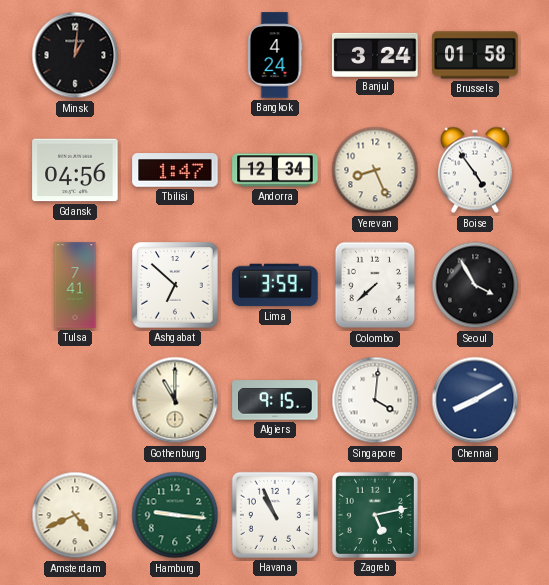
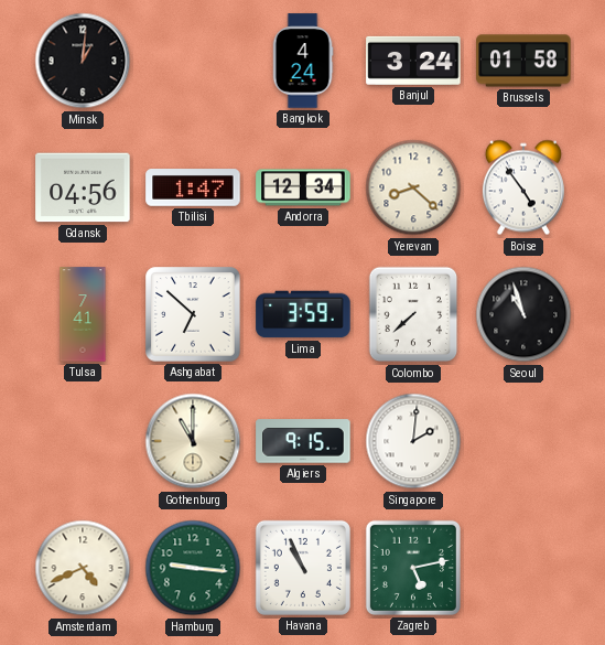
Yerevan: 8:26 -> 8:22
Seoul: 3:55 -> 10:57
Singapore: 4:01 -> 2:01
Chennai: 8:10 -> none
